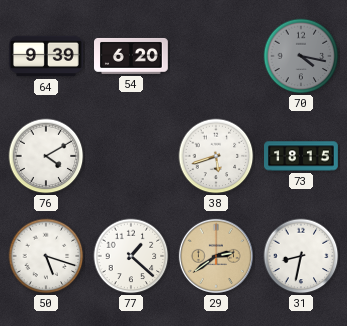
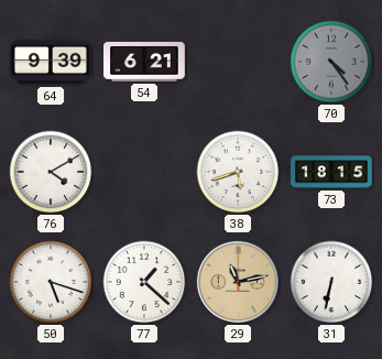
54: 6:20 -> 6:21
70: 4:17 -> 4:24
29: 2:39 -> 11:13
31: 8:32 -> 6:32
